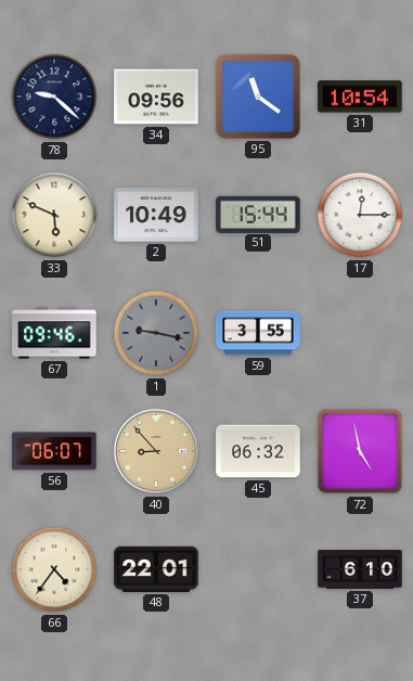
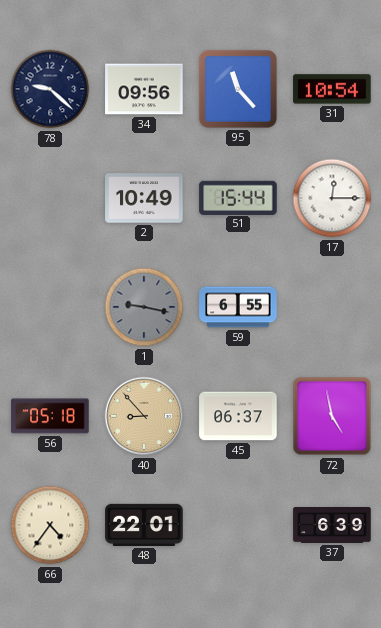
95: 11:21 -> 11:23
33: 5:49 -> none
67: 09:46 -> none
59: 3:55 -> 6:55
56: 06:07 -> 05:18
45: 06:32 -> 06:37
37: 6:10 -> 6:39
